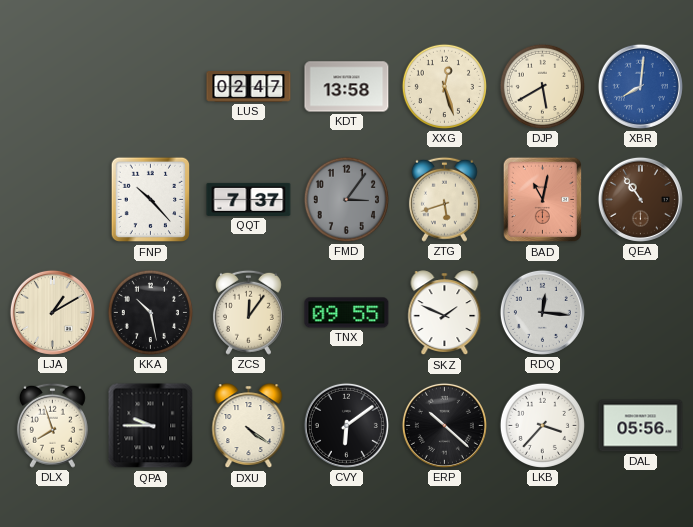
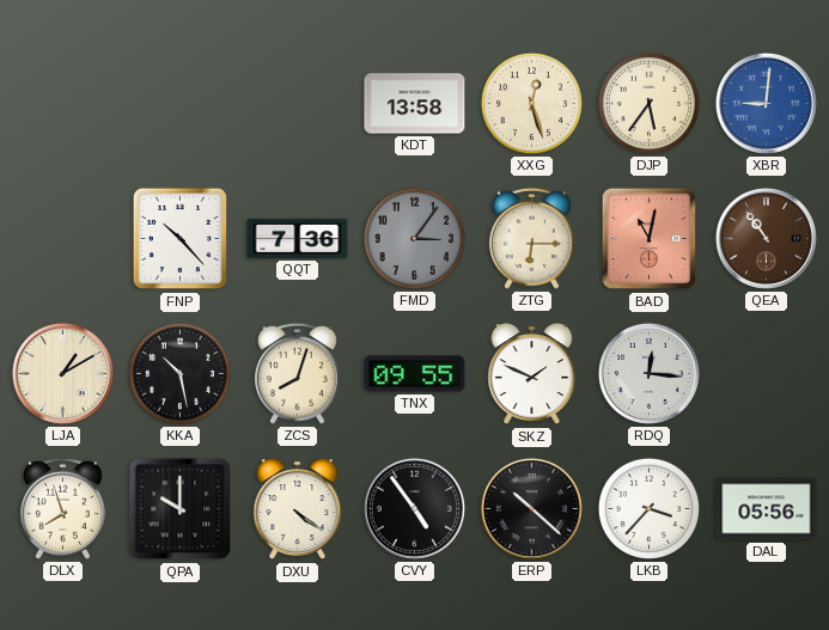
LUS: 02:47 -> none
DJP: 5:40 -> 5:36
XBR: 8:01 -> 9:01
QQT: 7:37 -> 7:36
ZTG: 5:42 -> 6:15
ZCS: 12:06 -> 8:03
QPA: 9:45 -> 10:00
CVY: 6:09 -> 4:54
